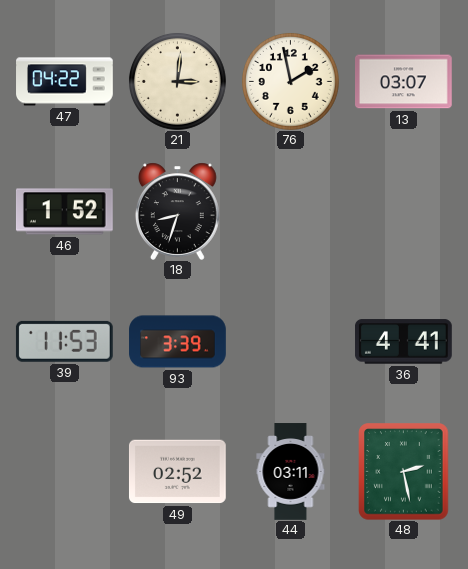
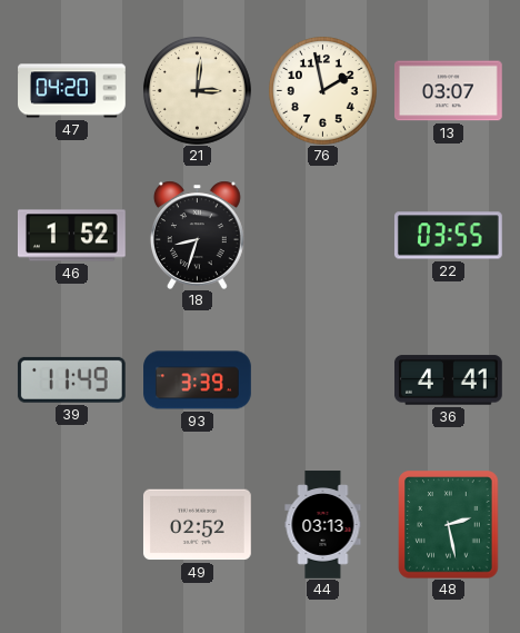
47: 04:22 -> 04:20
22: none -> 03:55
39: 11:53 -> 11:49
44: 03:11 -> 03:13
